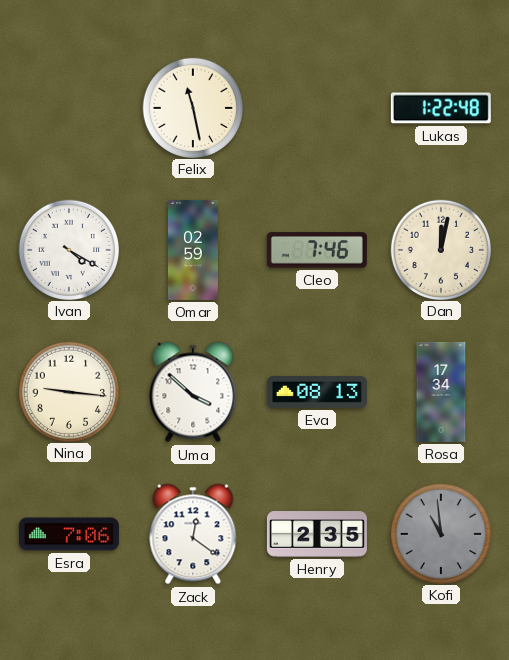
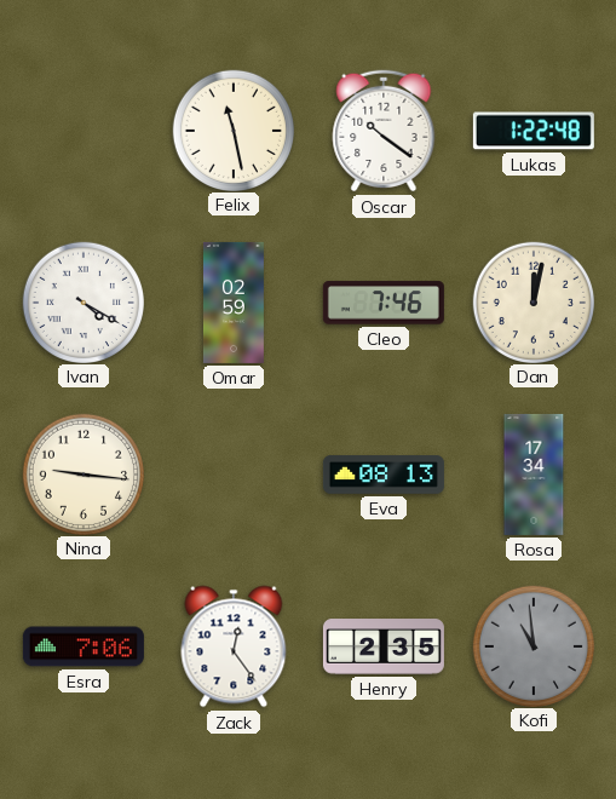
Oscar: none -> 10:21
Uma: 3:52 -> none
Zack: 12:21 -> 12:24
